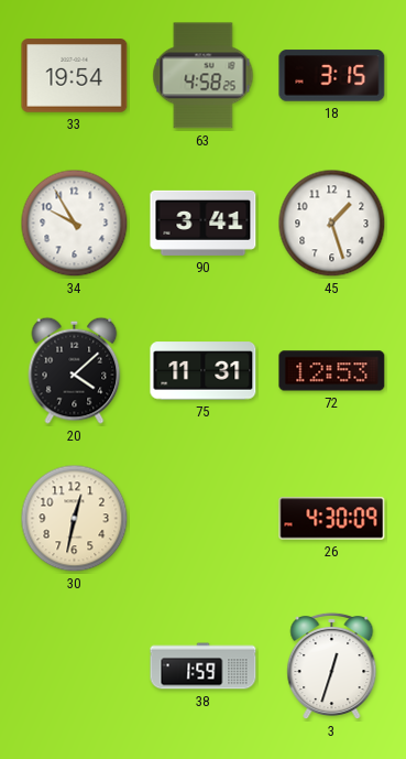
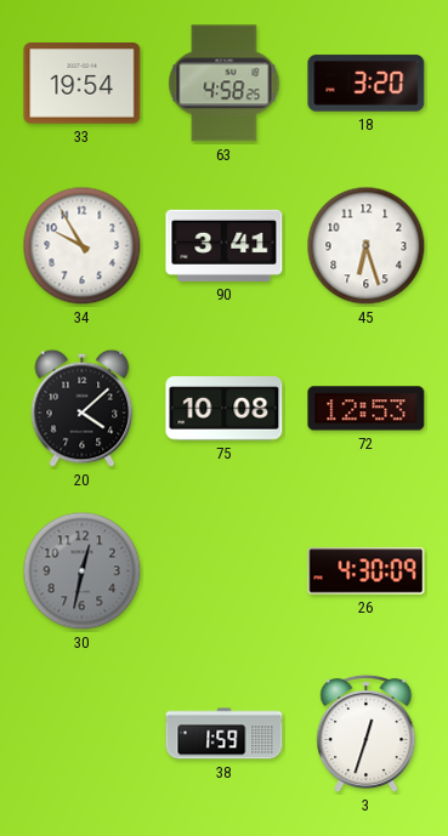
18: 3:15 -> 3:20
45: 1:27 -> 6:27
75: 11:31 -> 10:08
30 dial: cream -> grey
